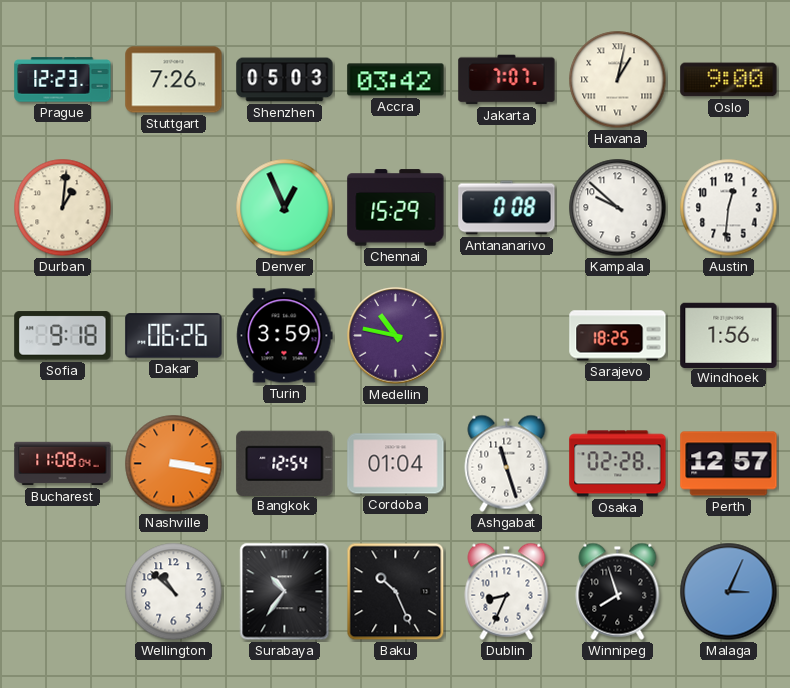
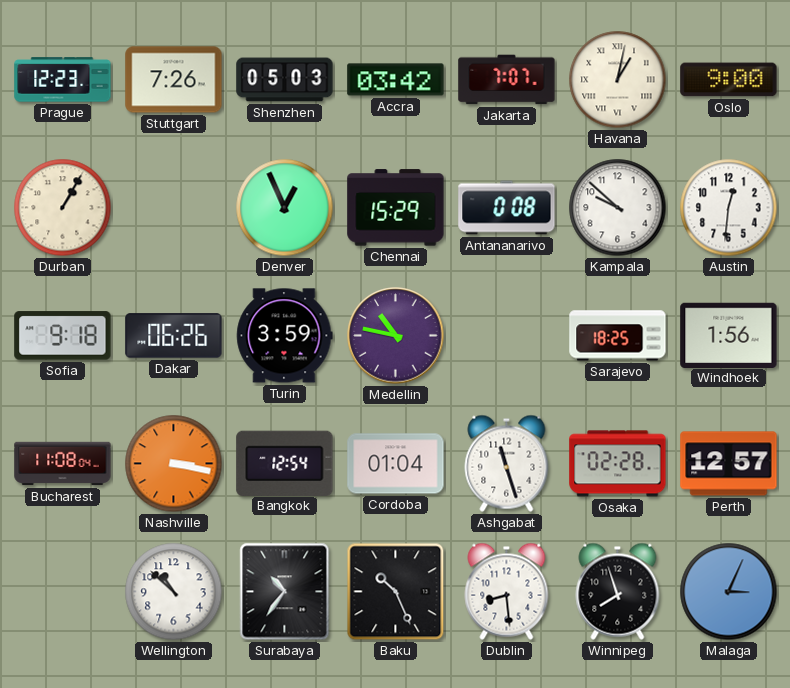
Durban: 1:01 -> 1:05
Dublin: 8:34 -> 8:29
